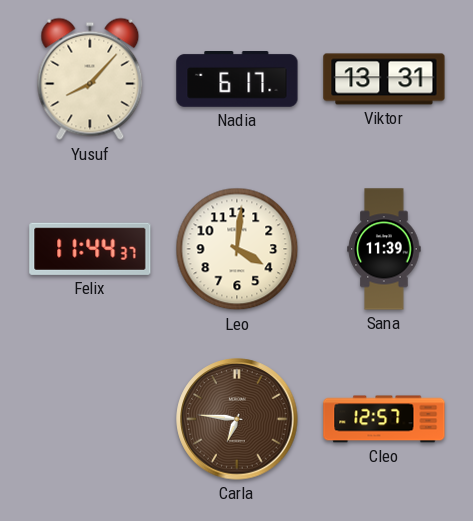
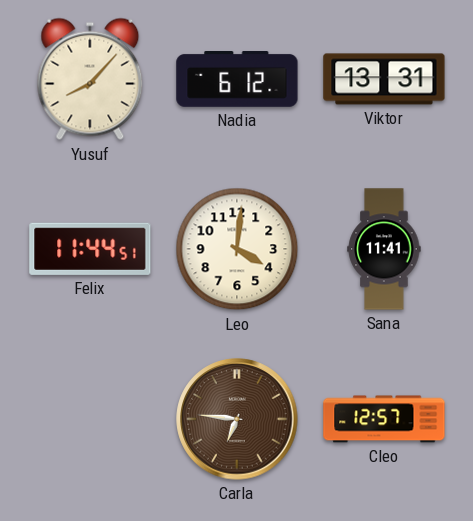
Nadia: 6:17 -> 6:12
Felix: 11:44:37 -> 11:44:51
Sana: 11:39 -> 11:41
